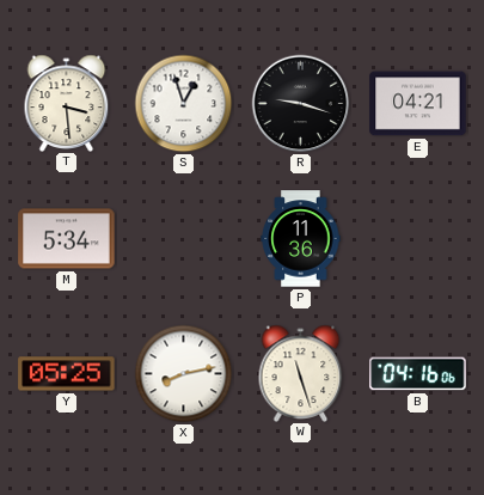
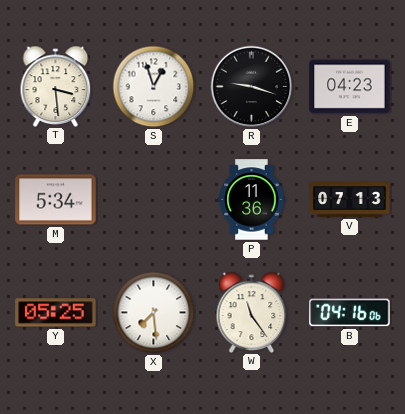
E: 04:21 -> 04:23
V: none -> 07:13
X: 8:13 -> 7:29
W: 11:27 -> 11:24
